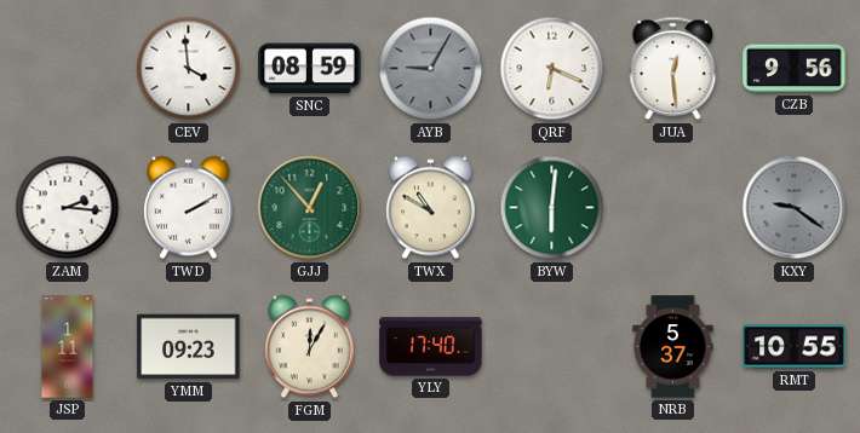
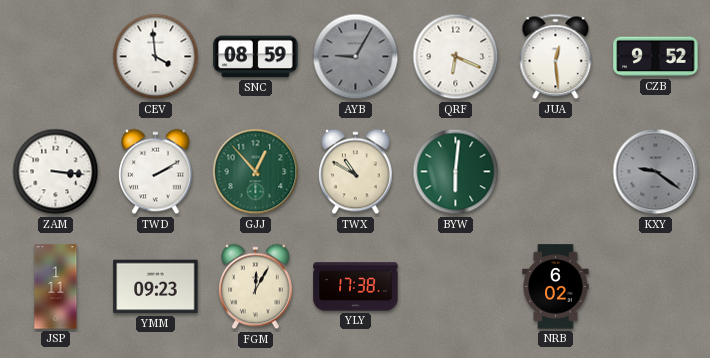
CZB: 9:56 -> 9:52
ZAM: 2:16 -> 3:16
YLY: 17:40 -> 17:38
NRB: 5:37 -> 6:02
RMT: 10:55 -> none
